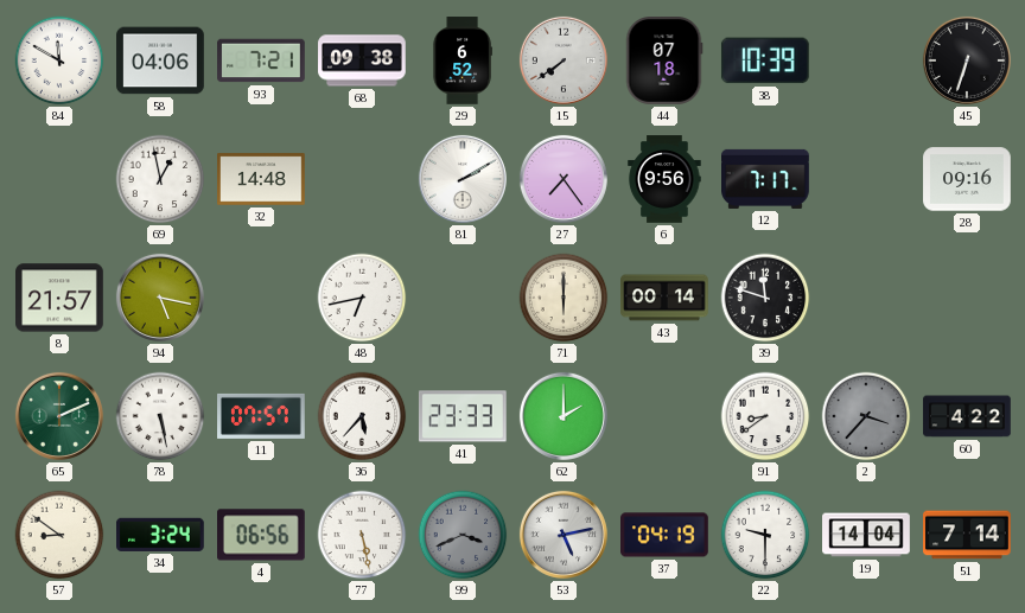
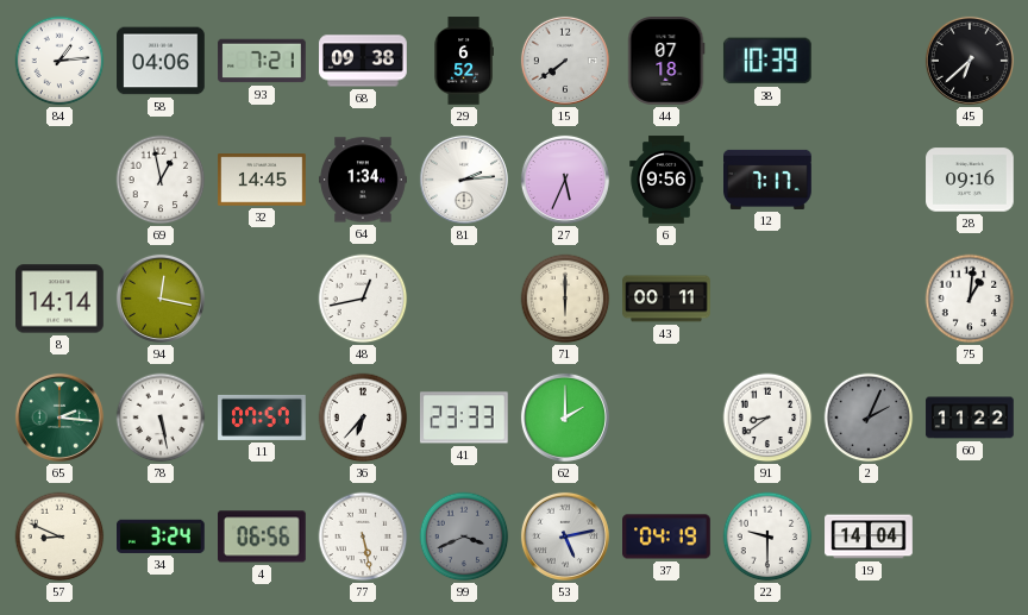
84: 11:50 -> 1:14
45: 6:33 -> 6:38
32: 14:48 -> 14:45
64: none -> 1:34
81: 2:10 -> 2:14
27: 7:24 -> 5:34
8: 21:57 -> 14:14
94: 5:17 -> 12:17
48: 6:43 -> 12:43
43: 00:14 -> 00:11
39: 11:48 -> none
75: none -> 1:01
65: 2:11 -> 2:16
36: 5:37 -> 6:37
2: 3:37 -> 2:04
60: 4:22 -> 11:22
57: 8:51 -> 8:49
51: 7:14 -> none
